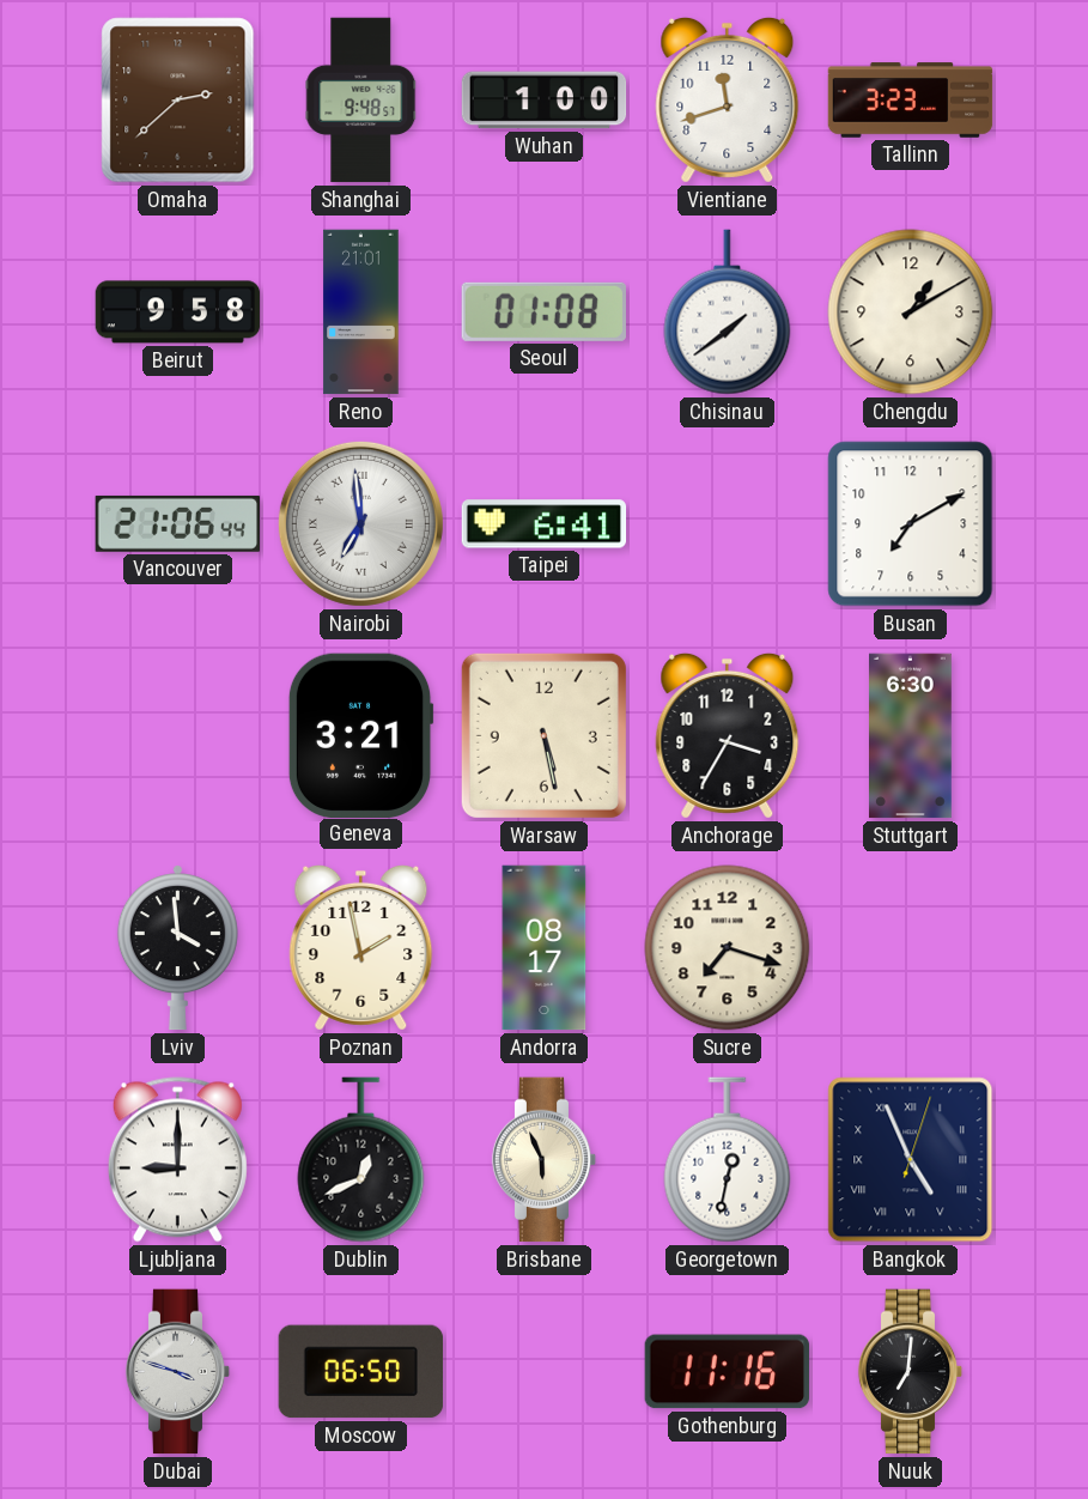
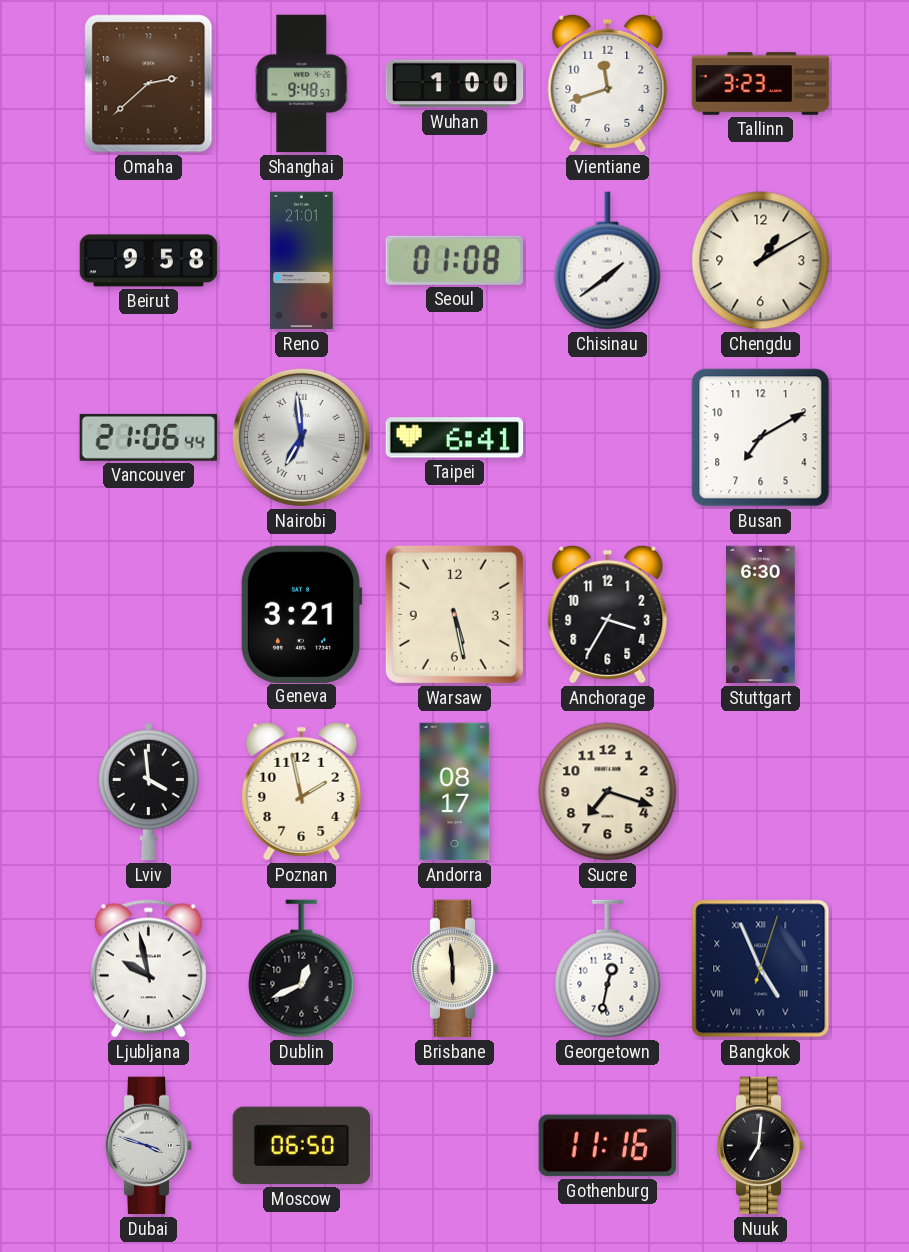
Ljubljana: 9:00 -> 9:58
Brisbane: 5:56 -> 5:59
